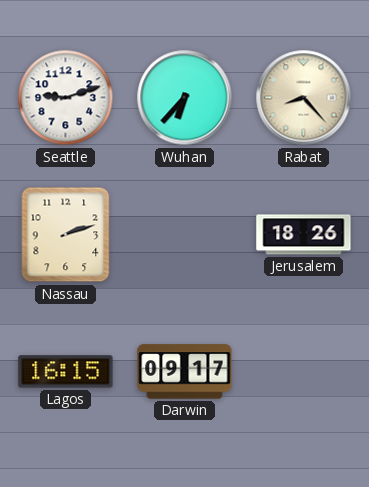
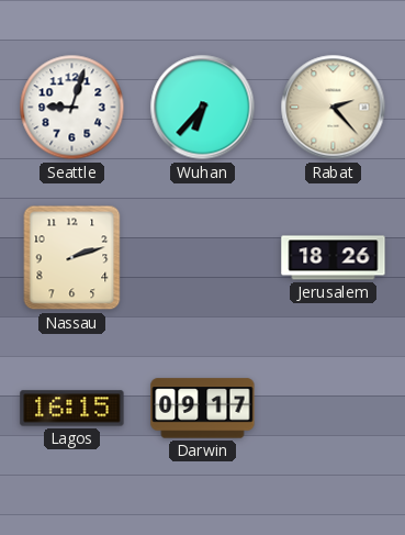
Seattle: 9:12 -> 9:03
Rabat: 8:23 -> 2:23
